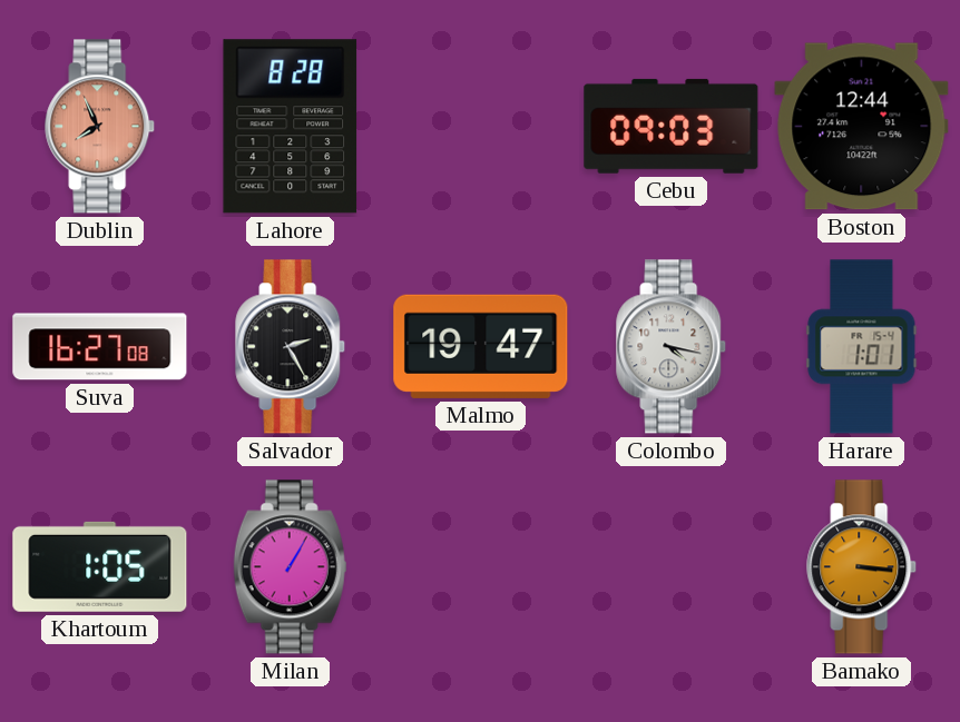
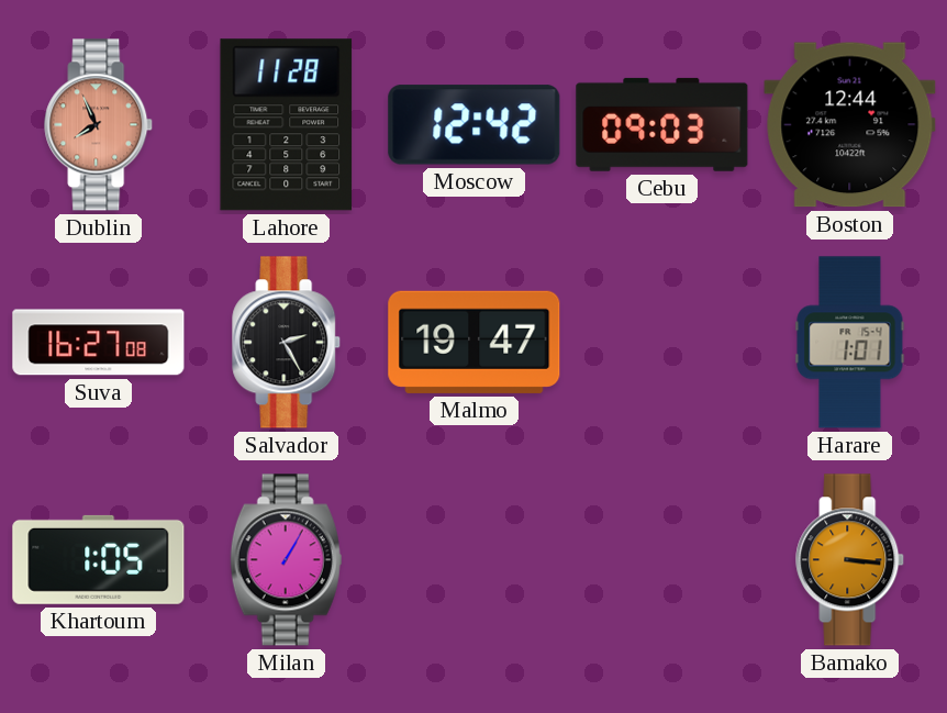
Lahore: 8:28 -> 11:28
Moscow: none -> 12:42
Colombo: 4:17 -> none
